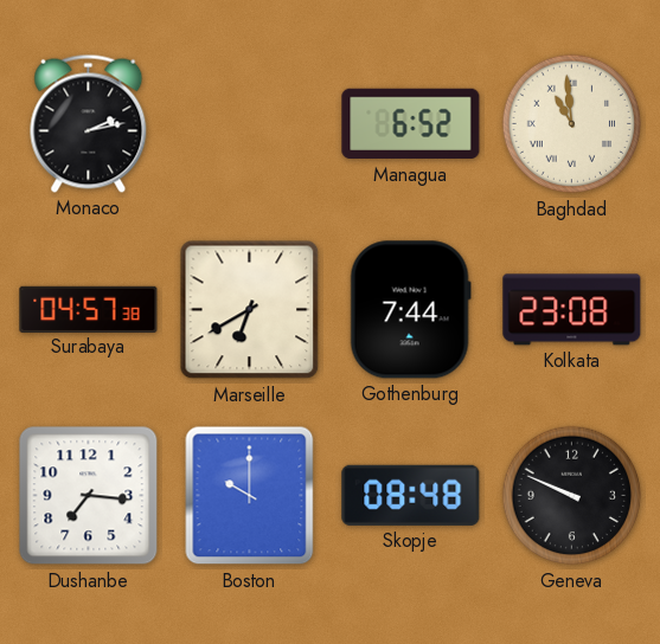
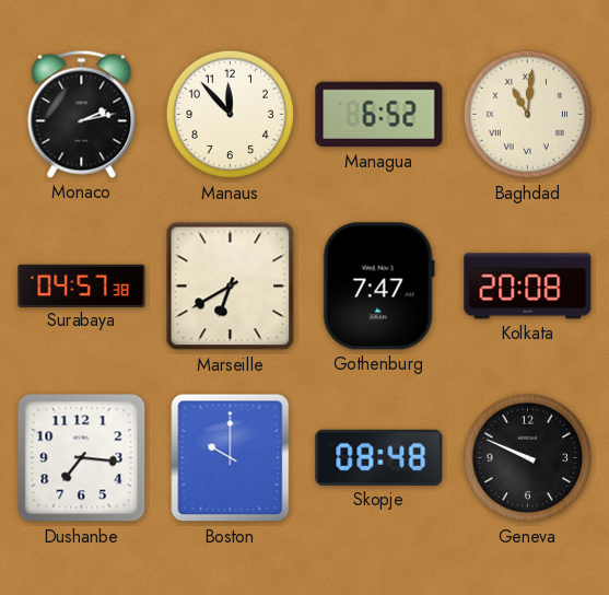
Manaus: none -> 11:53
Baghdad: 10:59 -> 11:01
Gothenburg: 7:44 -> 7:47
Kolkata: 23:08 -> 20:08
